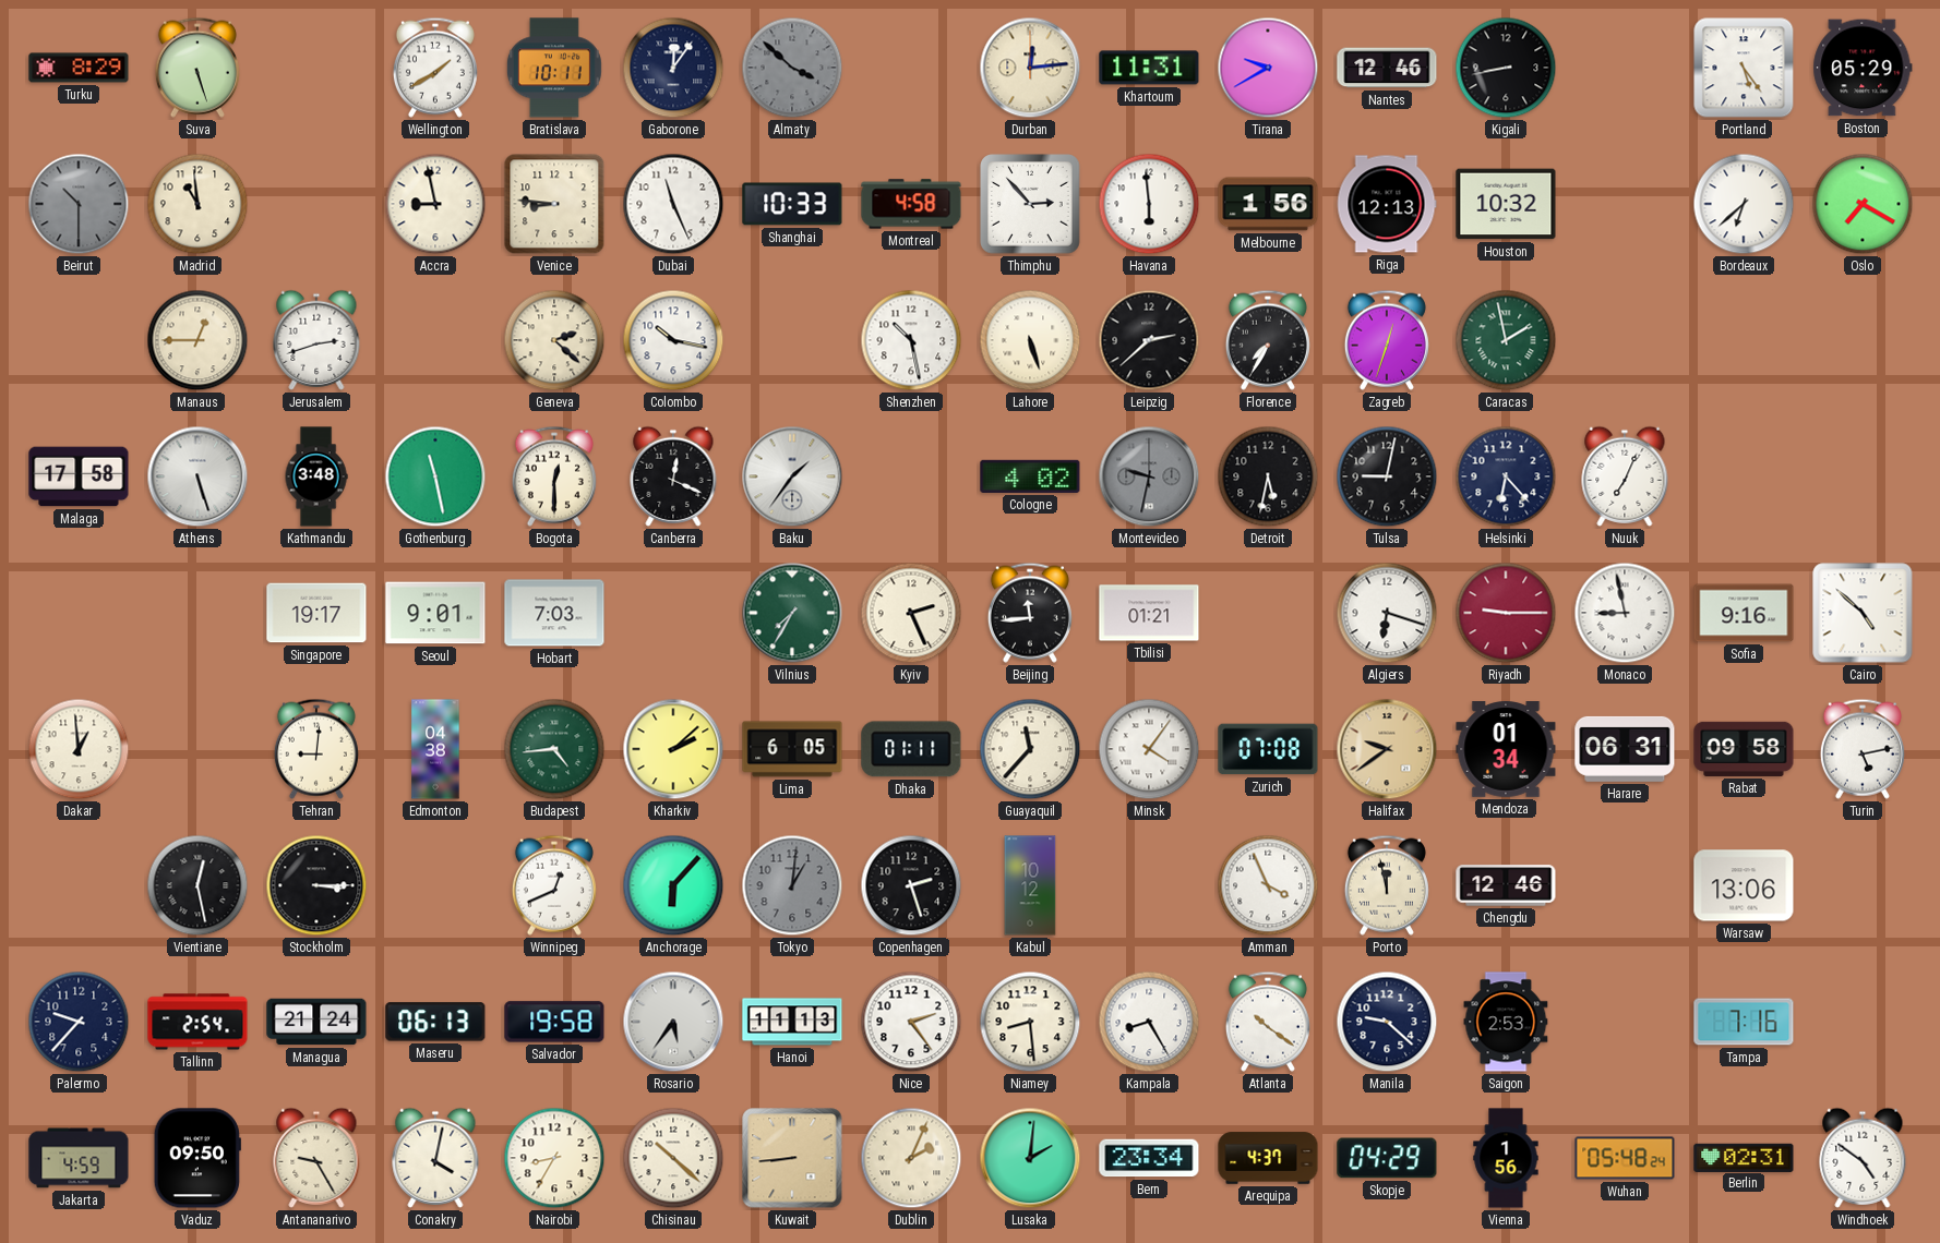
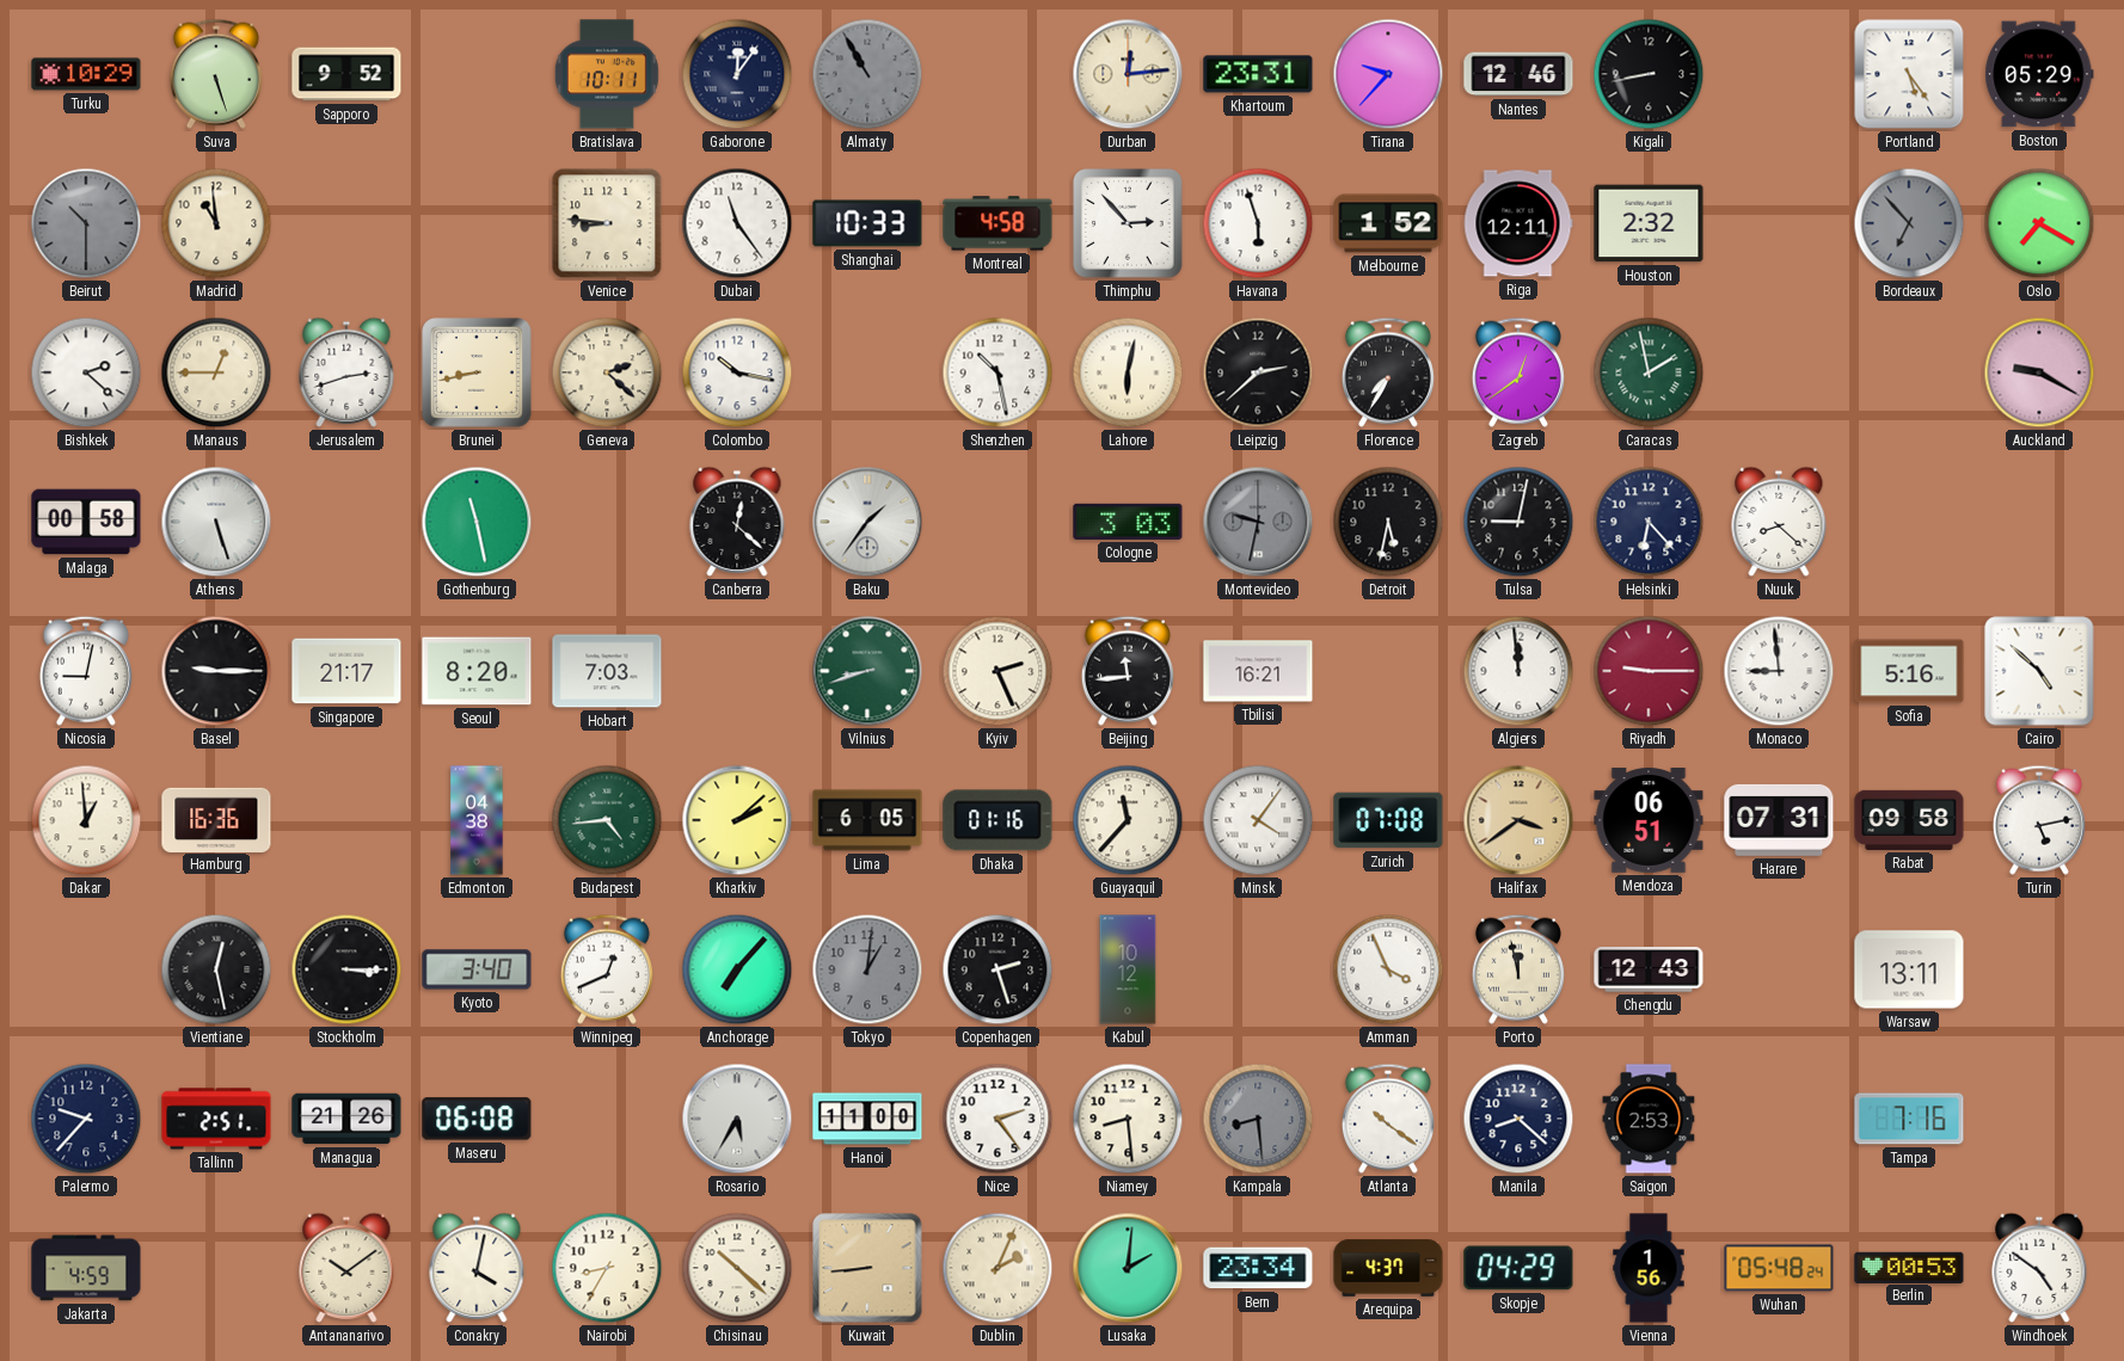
Turku: 8:29 -> 10:29
Sapporo: none -> 9:52
Wellington: 1:40 -> none
Almaty: 3:52 -> 10:55
Khartoum: 11:31 -> 23:31
Tirana: 9:40 -> 9:37
Accra: 8:58 -> none
Dubai: 11:26 -> 11:24
Havana: 5:59 -> 5:57
Melbourne: 1:56 -> 1:52
Riga: 12:13 -> 12:11
Houston: 10:32 -> 2:32
Bordeaux: 6:38 -> 6:53
Bordeaux dial: white -> grey
Bishkek: none -> 2:22
Brunei: none -> 8:43
Lahore: 5:27 -> 6:02
Zagreb: 12:33 -> 12:39
Auckland: none -> 9:20
Malaga: 17:58 -> 00:58
Kathmandu: 3:48 -> none
Bogota: 12:30 -> none
Canberra: 12:19 -> 12:22
Cologne: 4:02 -> 3:03
Nuuk: 7:04 -> 8:22
Nicosia: none -> 9:02
Basel: none -> 9:15
Singapore: 19:17 -> 21:17
Seoul: 9:01 -> 8:20
Vilnius: 7:35 -> 8:42
Tbilisi: 01:21 -> 16:21
Algiers: 6:18 -> 11:59
Monaco: 8:58 -> 8:59
Sofia: 9:16 -> 5:16
Hamburg: none -> 16:36
Tehran: 9:01 -> none
Dhaka: 01:11 -> 01:16
Halifax: 9:39 -> 3:39
Mendoza: 01:34 -> 06:51
Harare: 06:31 -> 07:31
Kyoto: none -> 3:40
Anchorage: 6:07 -> 7:07
Chengdu: 12:46 -> 12:43
Warsaw: 13:06 -> 13:11
Tallinn: 2:54 -> 2:51
Managua: 21:24 -> 21:26
Maseru: 06:13 -> 06:08
Salvador: 19:58 -> none
Rosario: 5:36 -> 5:35
Hanoi: 11:13 -> 11:00
Kampala: 8:25 -> 8:29
Kampala dial: white -> grey
Manila: 9:22 -> 8:22
Vaduz: 09:50 -> none
Antananarivo: 9:25 -> 10:09
Berlin: 02:31 -> 00:53
